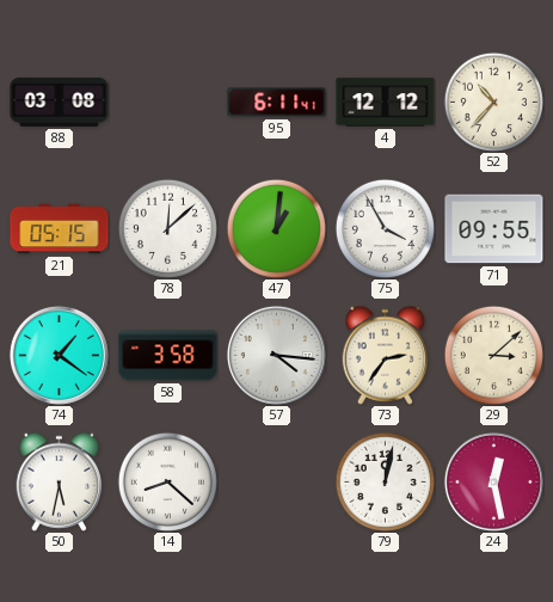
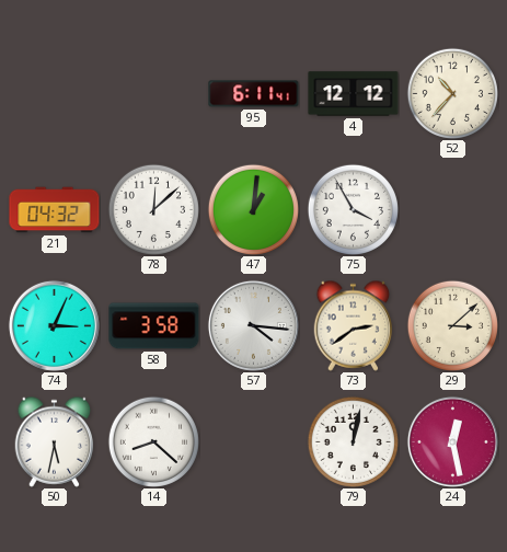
88: 03:08 -> none
21: 05:15 -> 04:32
71: 09:55 -> none
74: 1:21 -> 3:04
73: 2:36 -> 2:39
